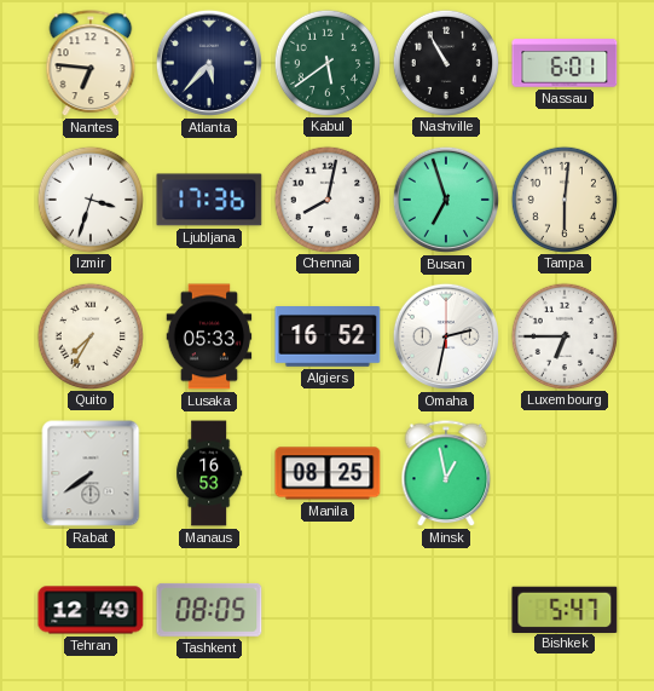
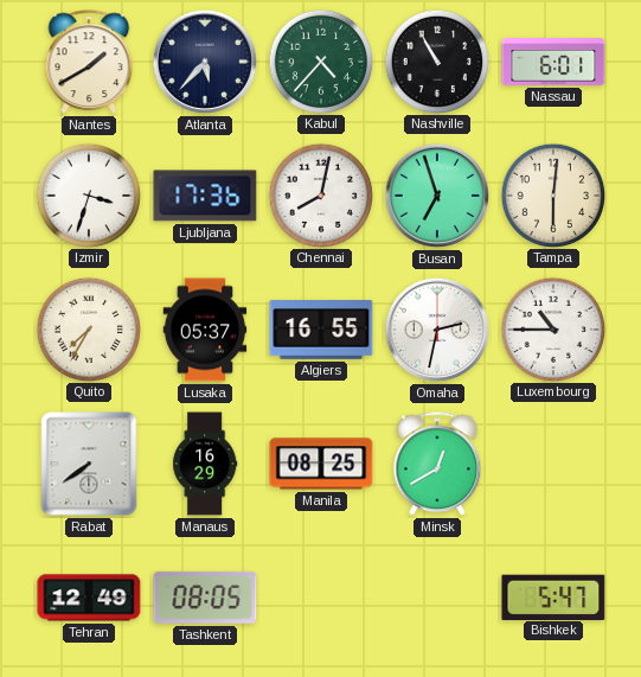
Nantes: 6:46 -> 1:40
Kabul: 5:39 -> 4:37
Lusaka: 05:33 -> 05:37
Algiers: 16:52 -> 16:55
Luxembourg: 6:45 -> 10:45
Manaus: 16:53 -> 16:29
Minsk: 12:58 -> 12:40
